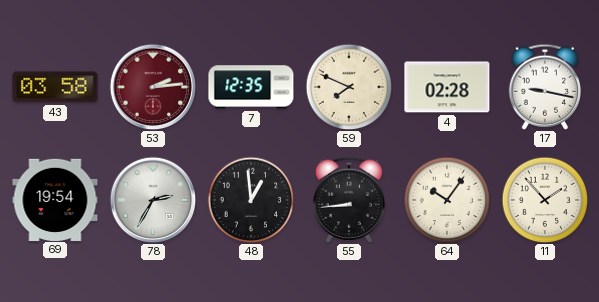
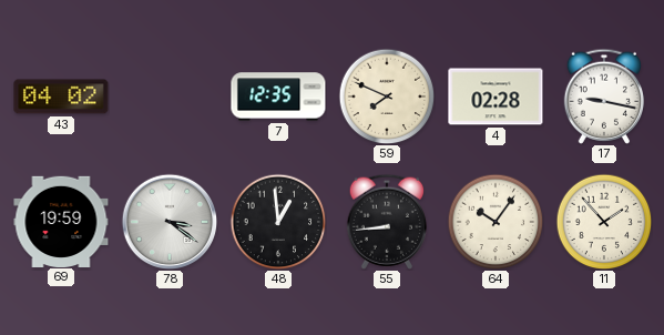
43: 03:58 -> 04:02
53: 2:14 -> none
69: 19:54 -> 19:59
78: 2:35 -> 3:21
